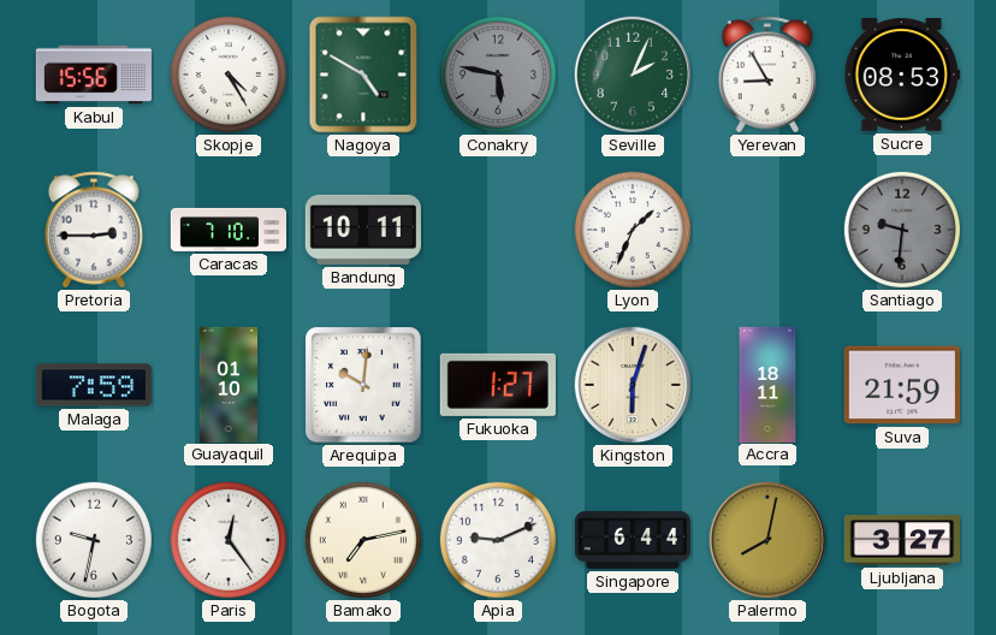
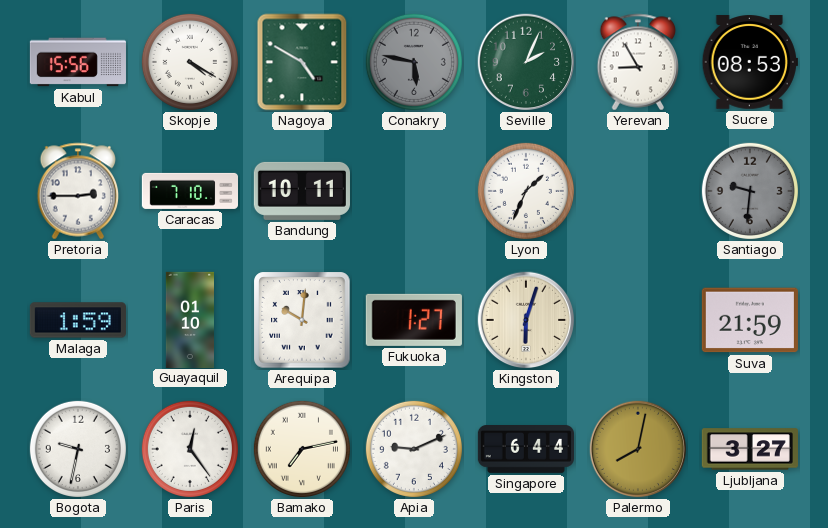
Skopje: 4:25 -> 4:20
Malaga: 7:59 -> 1:59
Accra: 18:11 -> none
